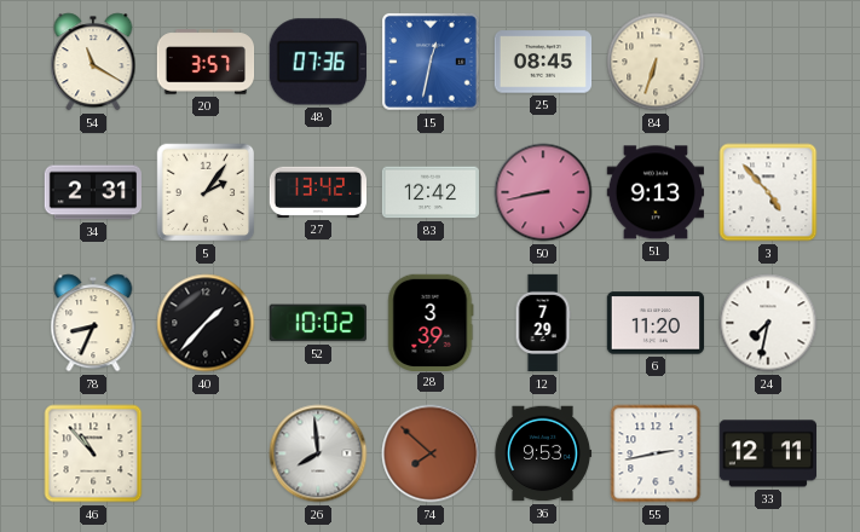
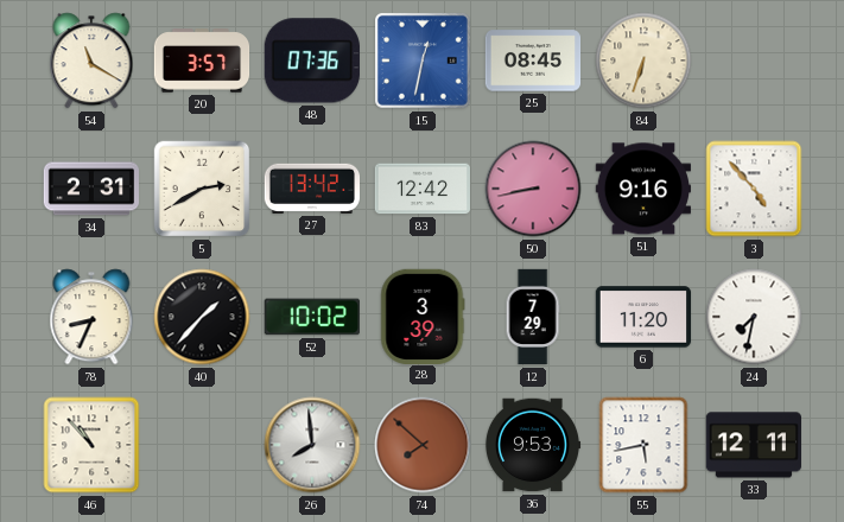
5: 2:06 -> 2:40
51: 9:13 -> 9:16
55: 2:43 -> 5:43
